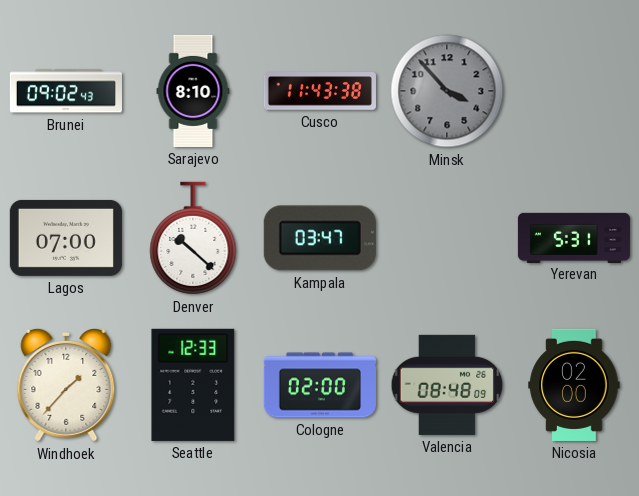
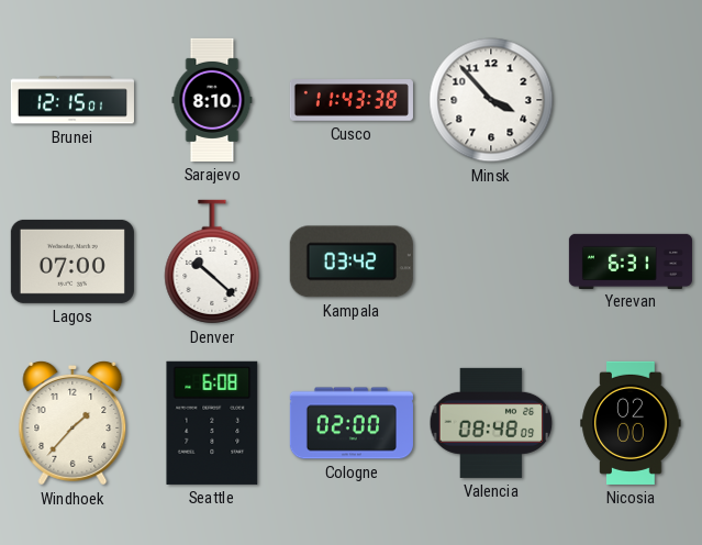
Brunei: 09:02 -> 12:15
Minsk dial: grey -> white
Kampala: 03:47 -> 03:42
Yerevan: 5:31 -> 6:31
Seattle: 12:33 -> 6:08
